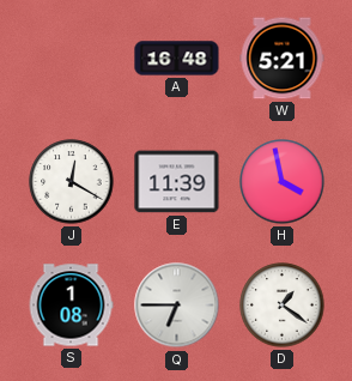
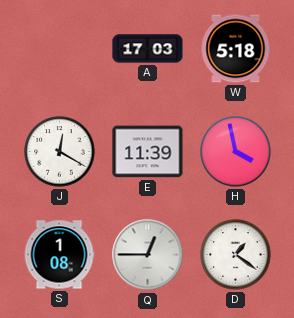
A: 16:48 -> 17:03
W: 5:21 -> 5:18
Q: 6:45 -> 12:45
